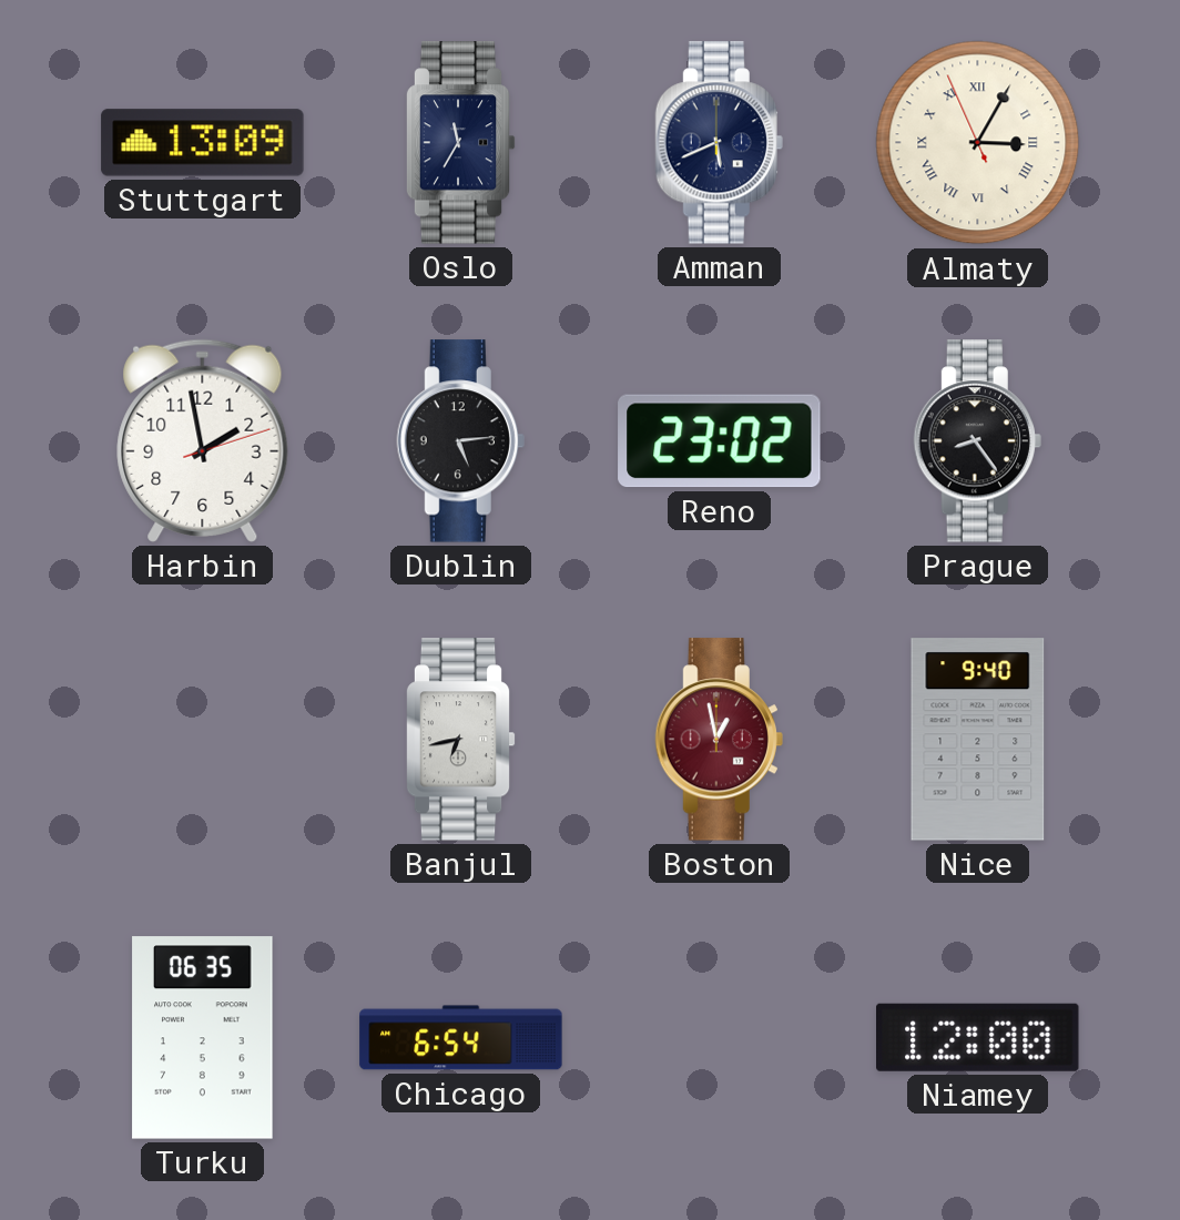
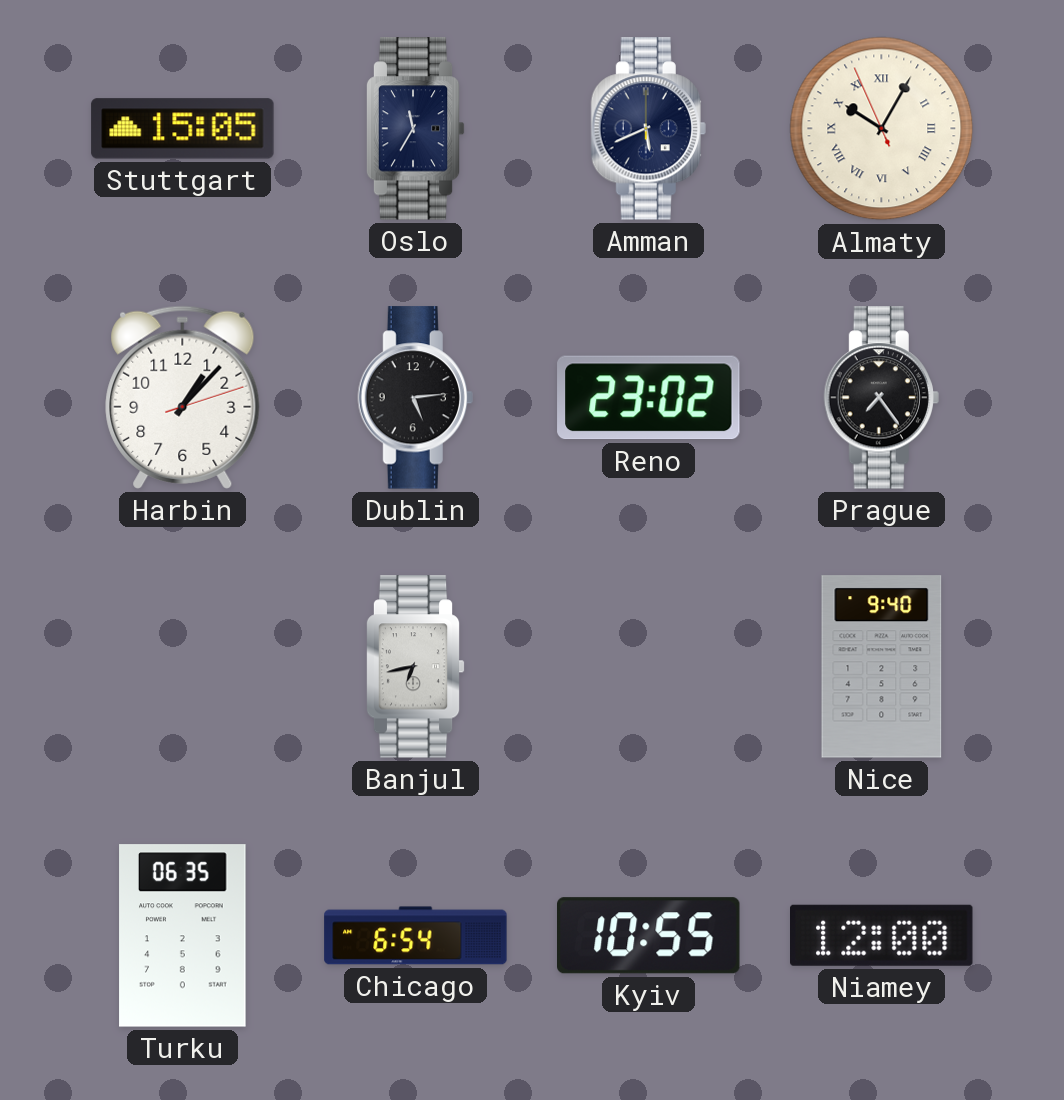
Stuttgart: 13:09 -> 15:05
Almaty: 3:04 -> 10:04
Harbin: 1:58 -> 1:07
Prague: 8:24 -> 7:24
Boston: 12:58 -> none
Kyiv: none -> 10:55
